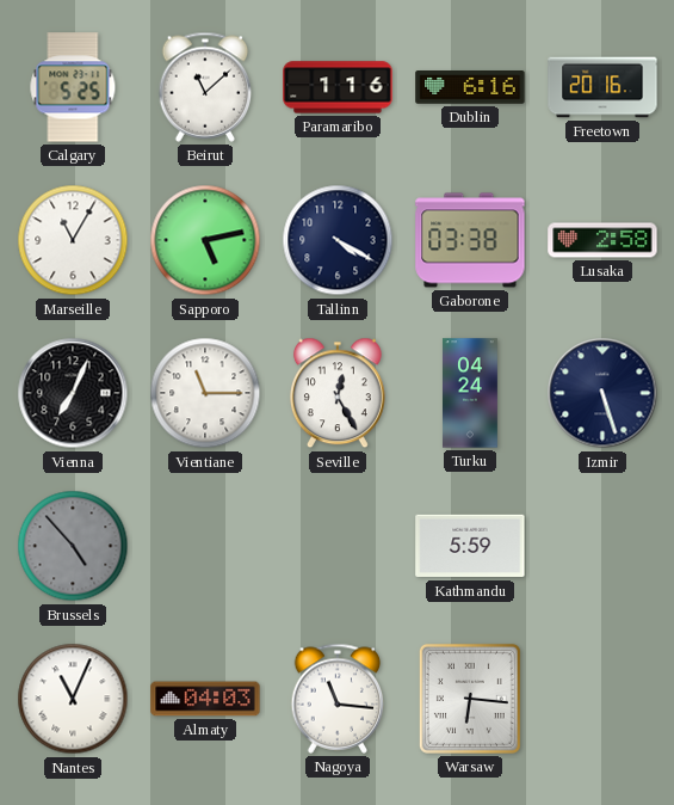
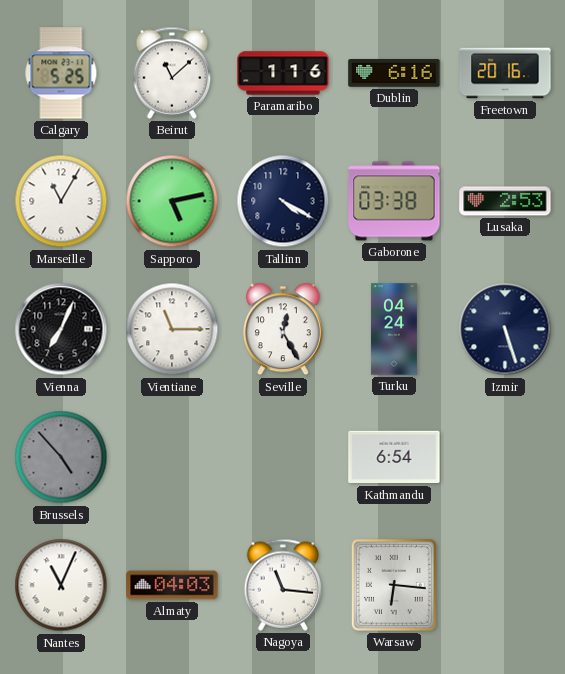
Lusaka: 2:58 -> 2:53
Kathmandu: 5:59 -> 6:54
